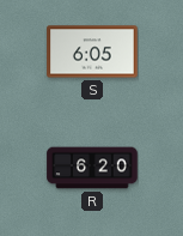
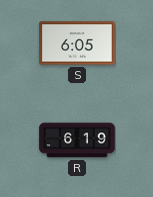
R: 6:20 -> 6:19
